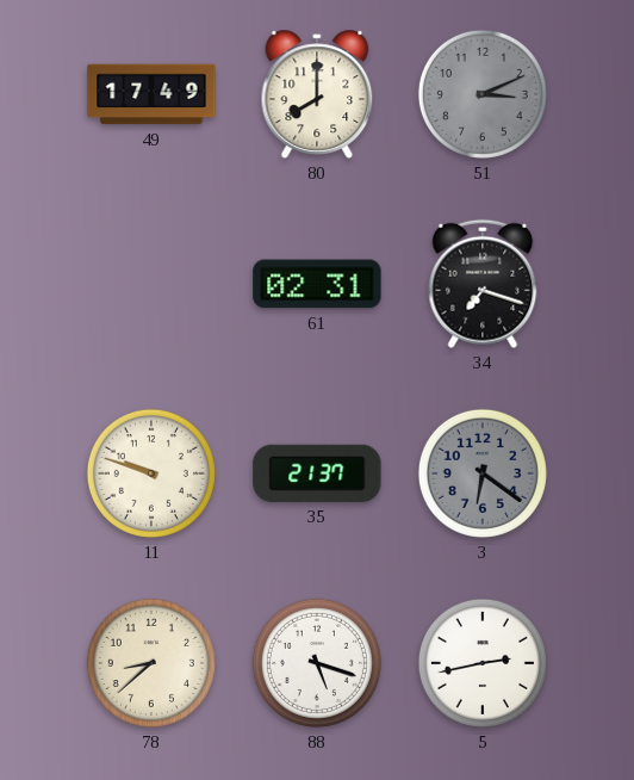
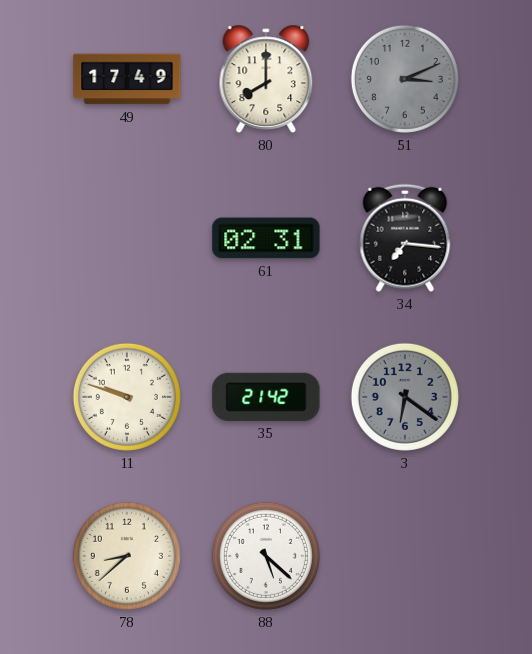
34: 7:18 -> 7:16
35: 21:37 -> 21:42
88: 5:18 -> 5:22
5: 2:43 -> none
